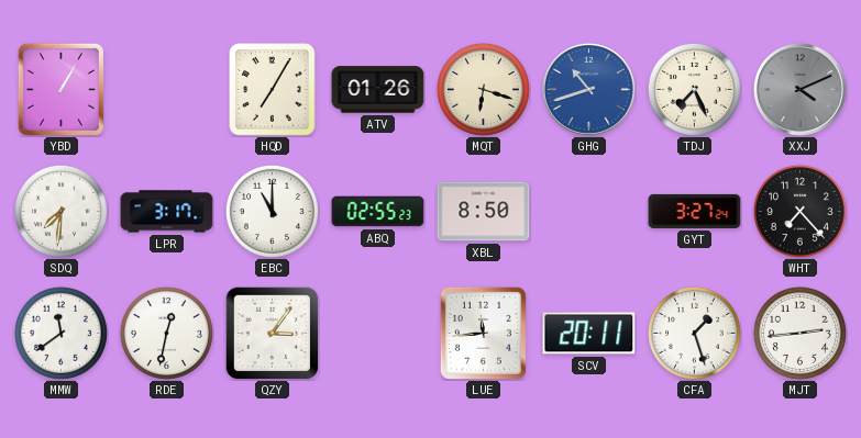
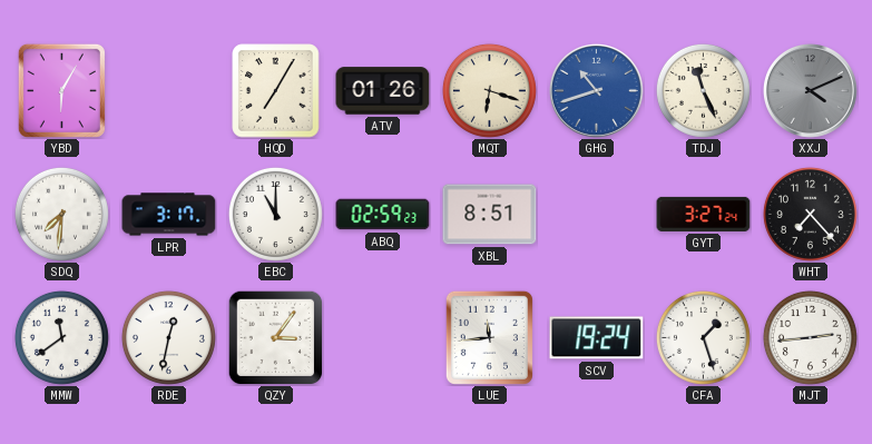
YBD: 1:05 -> 6:05
TDJ: 7:26 -> 11:26
ABQ: 02:55 -> 02:59
XBL: 8:50 -> 8:51
SCV: 20:11 -> 19:24
